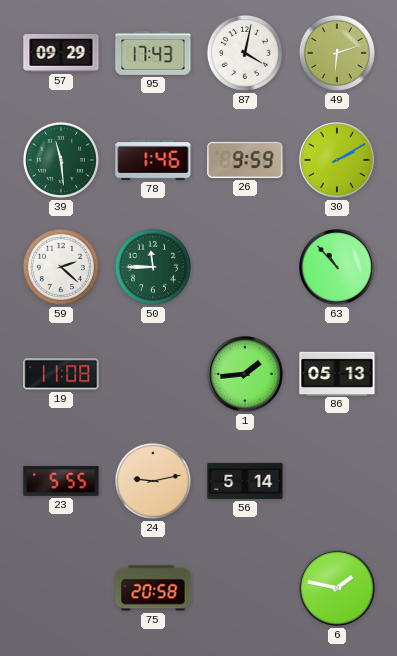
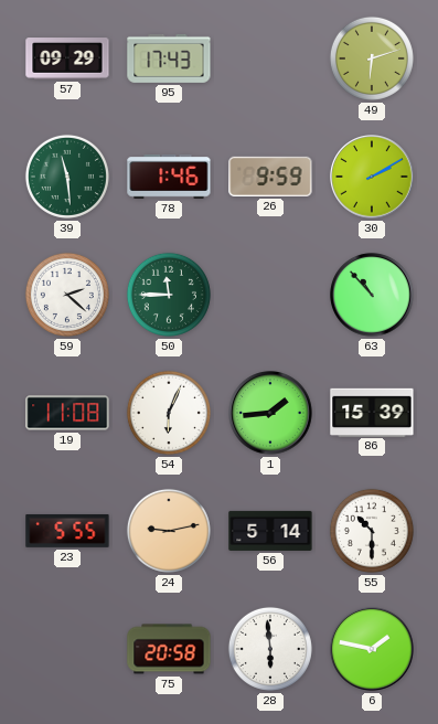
87: 4:02 -> none
54: none -> 6:04
86: 05:13 -> 15:39
55: none -> 10:30
28: none -> 5:59
